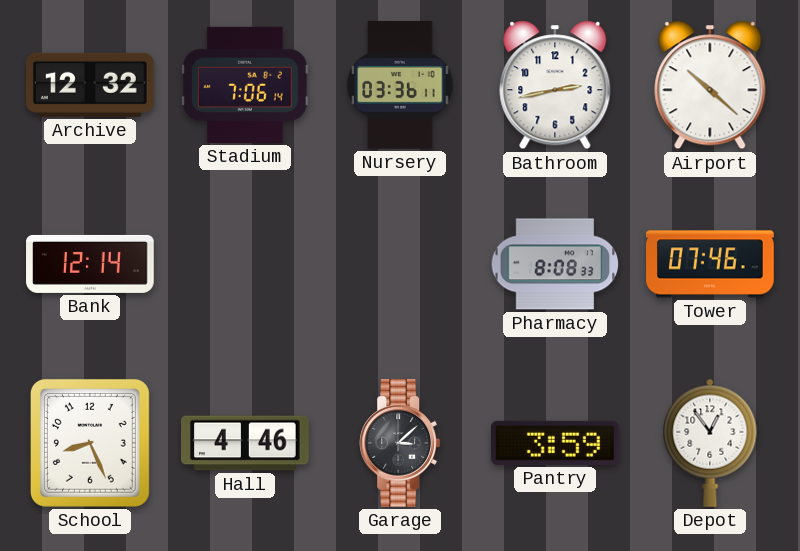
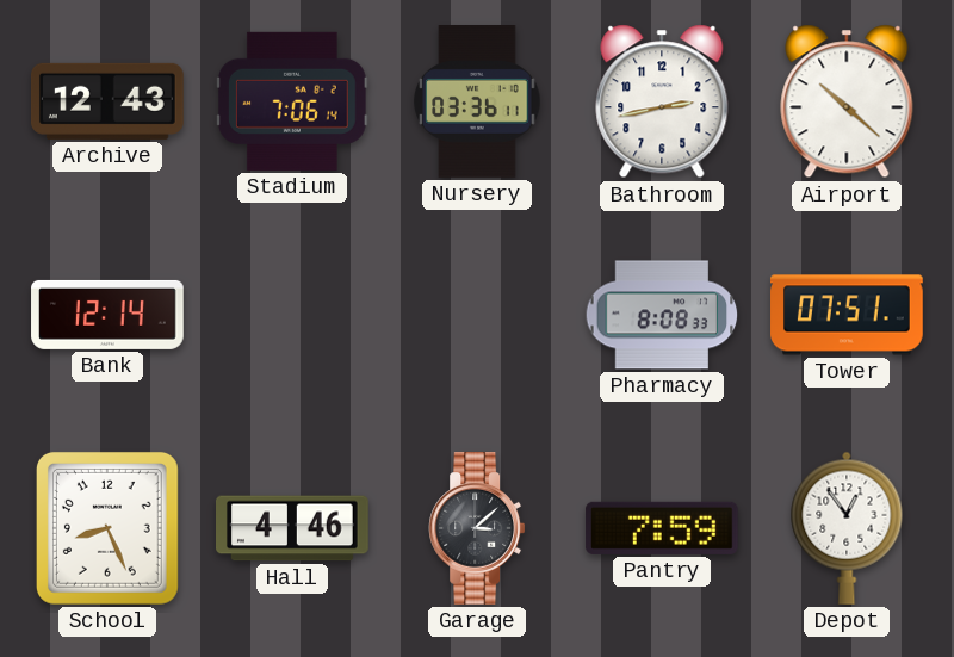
Archive: 12:32 -> 12:43
Tower: 07:46 -> 07:51
Pantry: 3:59 -> 7:59
